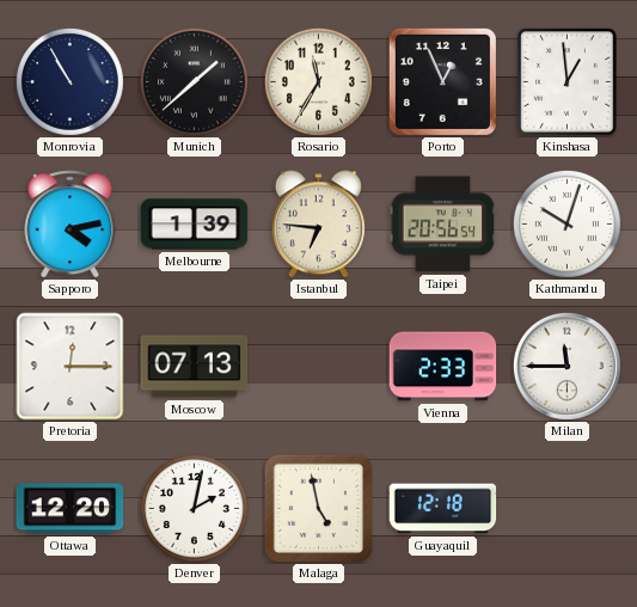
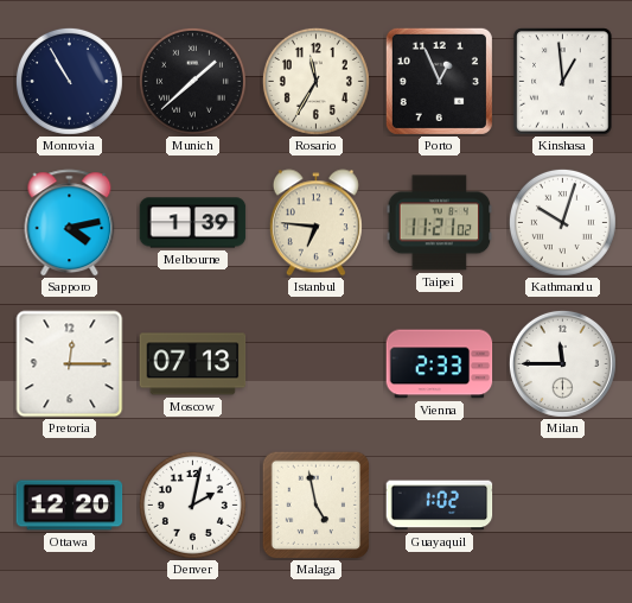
Taipei: 20:56 -> 11:21
Guayaquil: 12:18 -> 1:02
